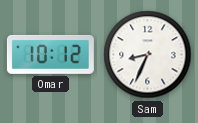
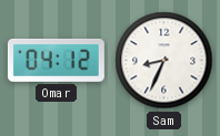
Omar: 10:12 -> 04:12
